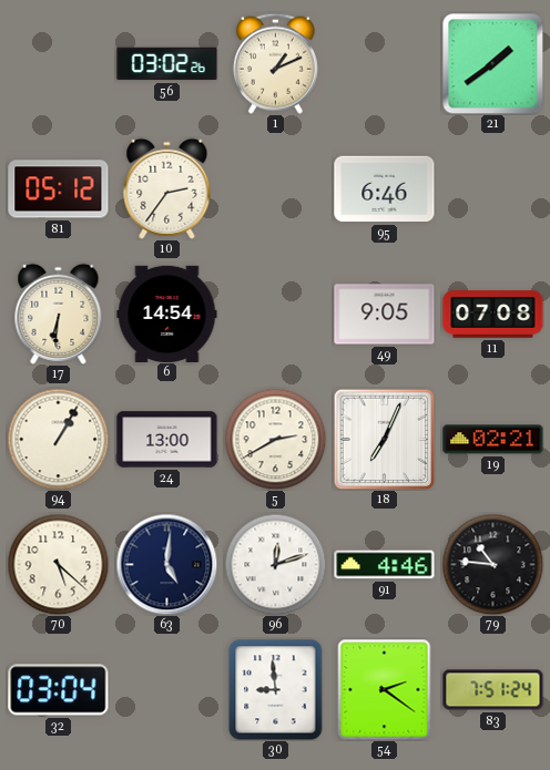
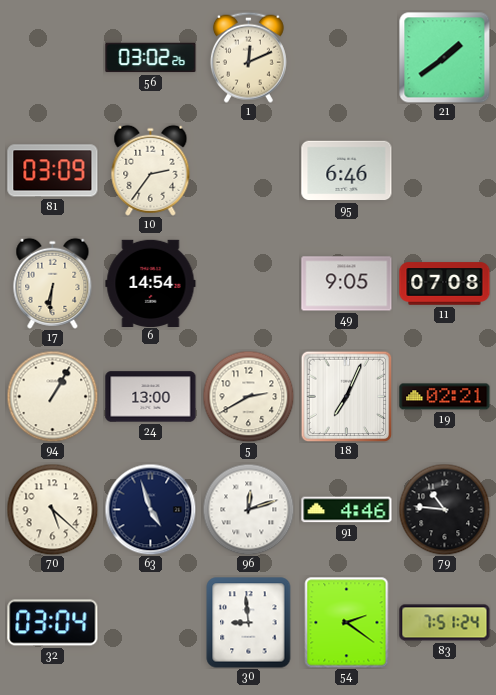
1: 1:11 -> 12:11
81: 05:12 -> 03:09
63: 5:01 -> 4:57
